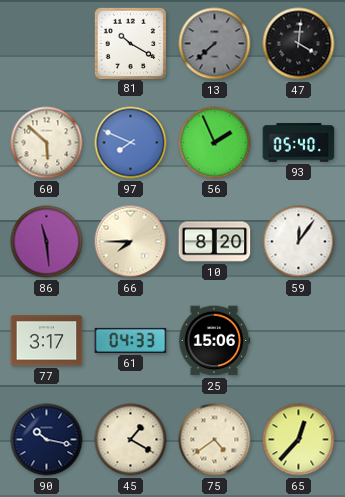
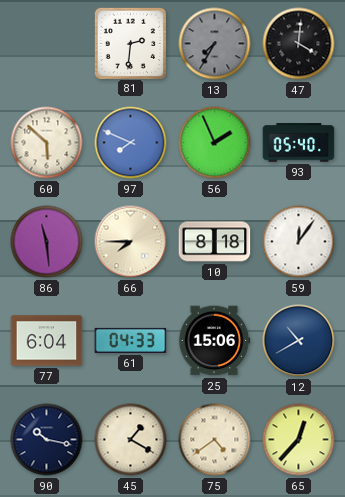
81: 10:20 -> 2:31
13: 7:38 -> 7:35
10: 8:20 -> 8:18
77: 3:17 -> 6:04
12: none -> 10:40
